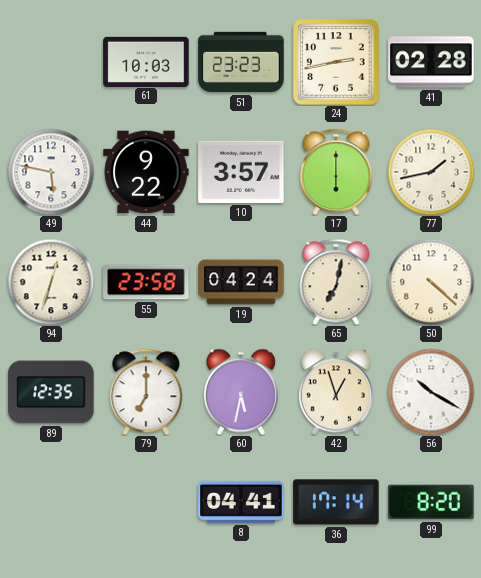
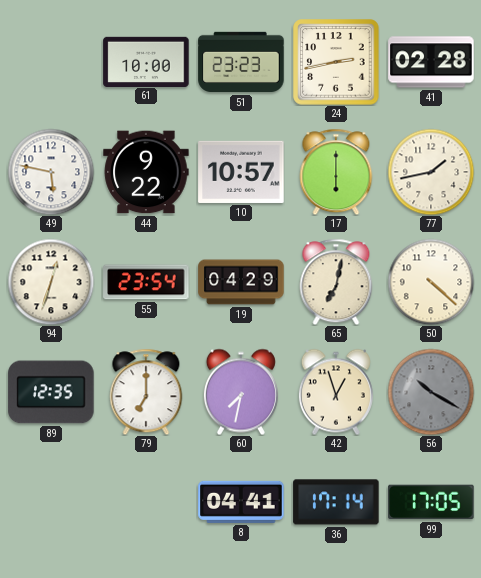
61: 10:03 -> 10:00
10: 3:57 -> 10:57
55: 23:58 -> 23:54
19: 04:24 -> 04:29
60: 5:32 -> 7:32
56 dial: white -> grey
99: 8:20 -> 17:05
